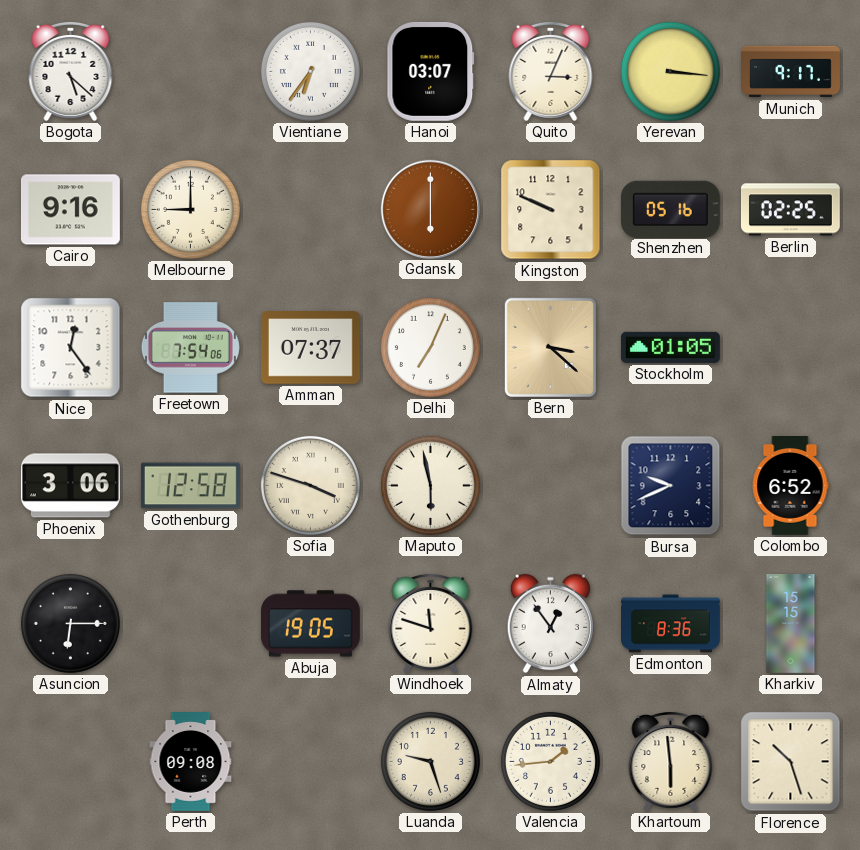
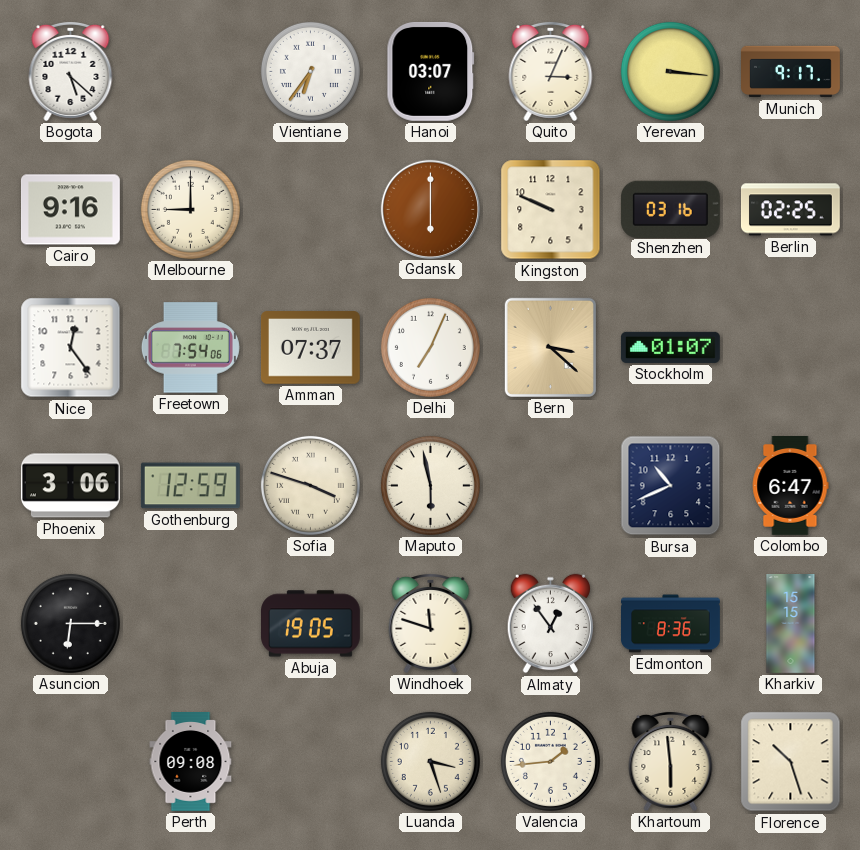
Shenzhen: 05:16 -> 03:16
Stockholm: 01:05 -> 01:07
Gothenburg: 12:58 -> 12:59
Bursa: 9:41 -> 10:41
Colombo: 6:52 -> 6:47
Luanda: 9:27 -> 3:27
